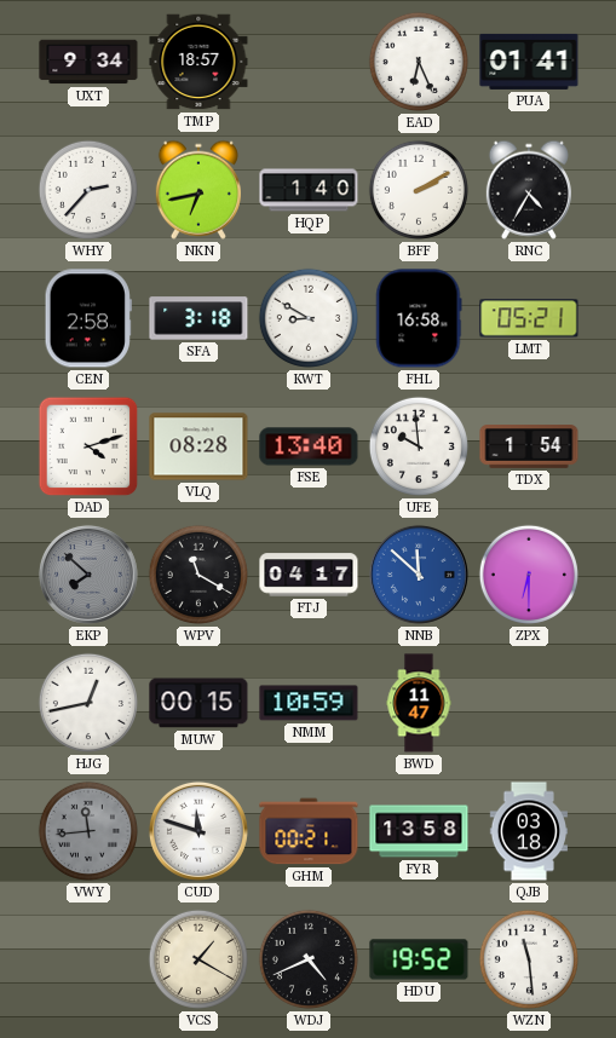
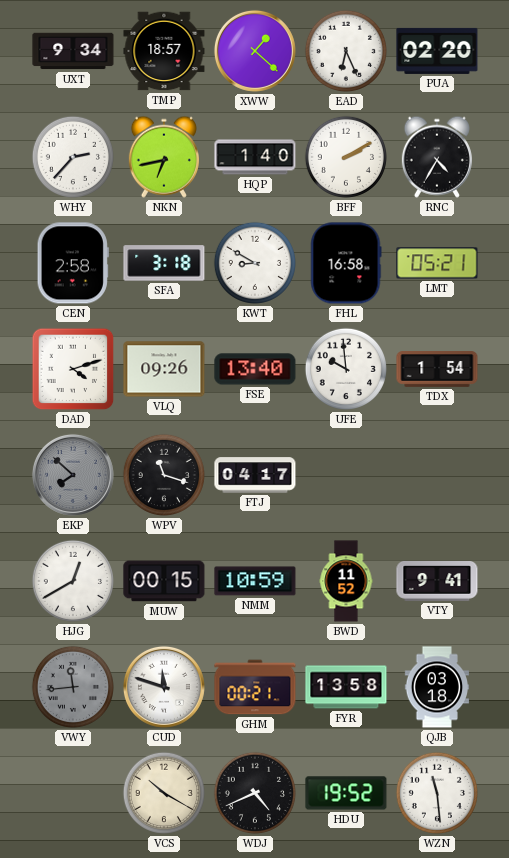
XWW: none -> 1:22
PUA: 01:41 -> 02:20
VLQ: 08:28 -> 09:26
WPV: 11:20 -> 11:18
NNB: 11:52 -> none
ZPX: 6:30 -> none
HJG: 12:43 -> 12:40
BWD: 11:47 -> 11:52
VTY: none -> 9:41
VCS: 1:20 -> 10:20
